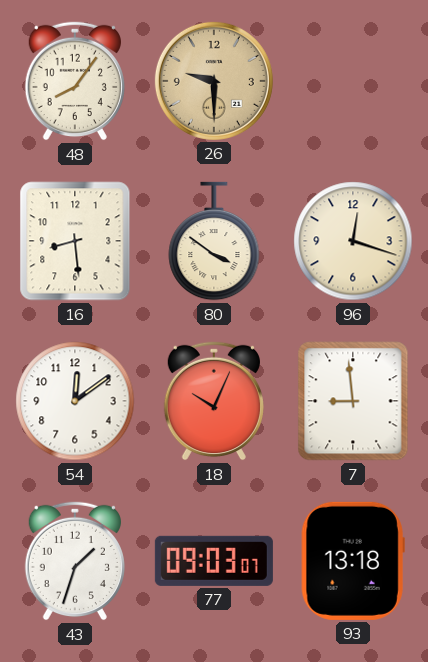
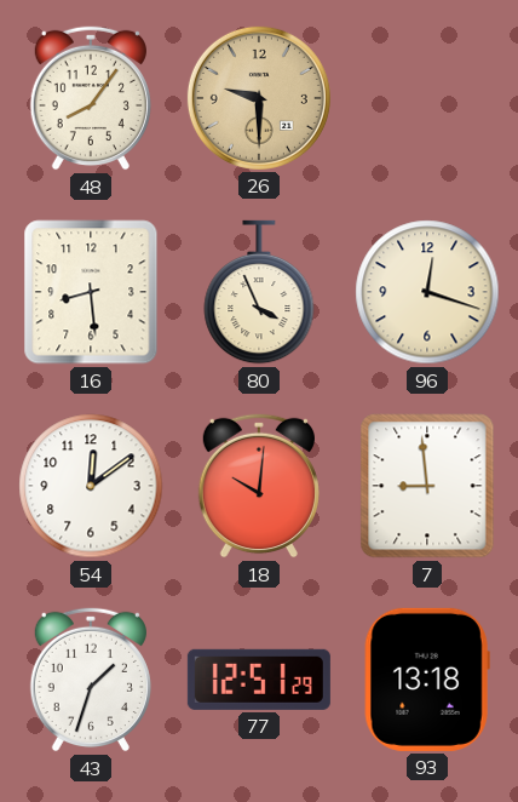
80: 3:51 -> 3:56
18: 10:04 -> 10:01
77: 09:03 -> 12:51
